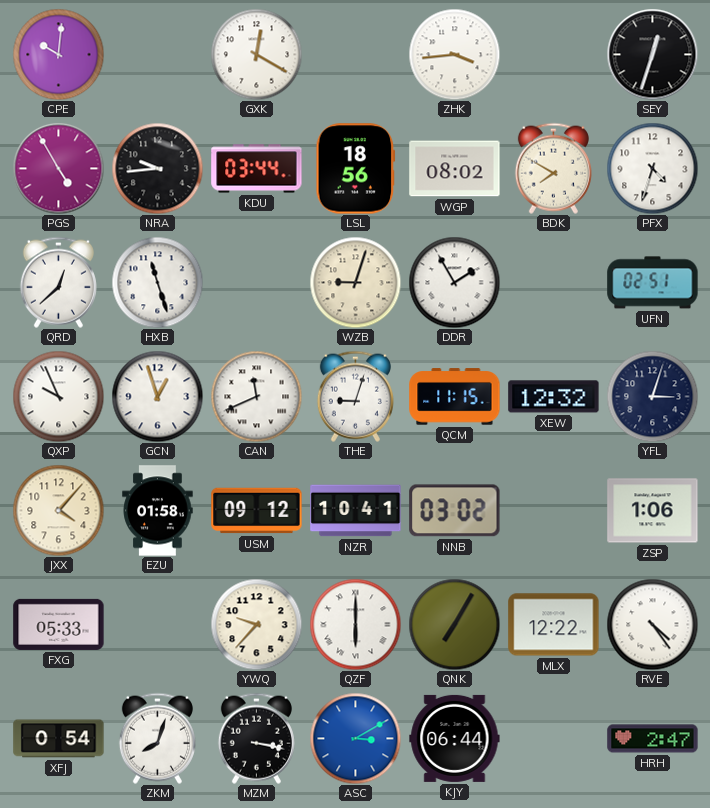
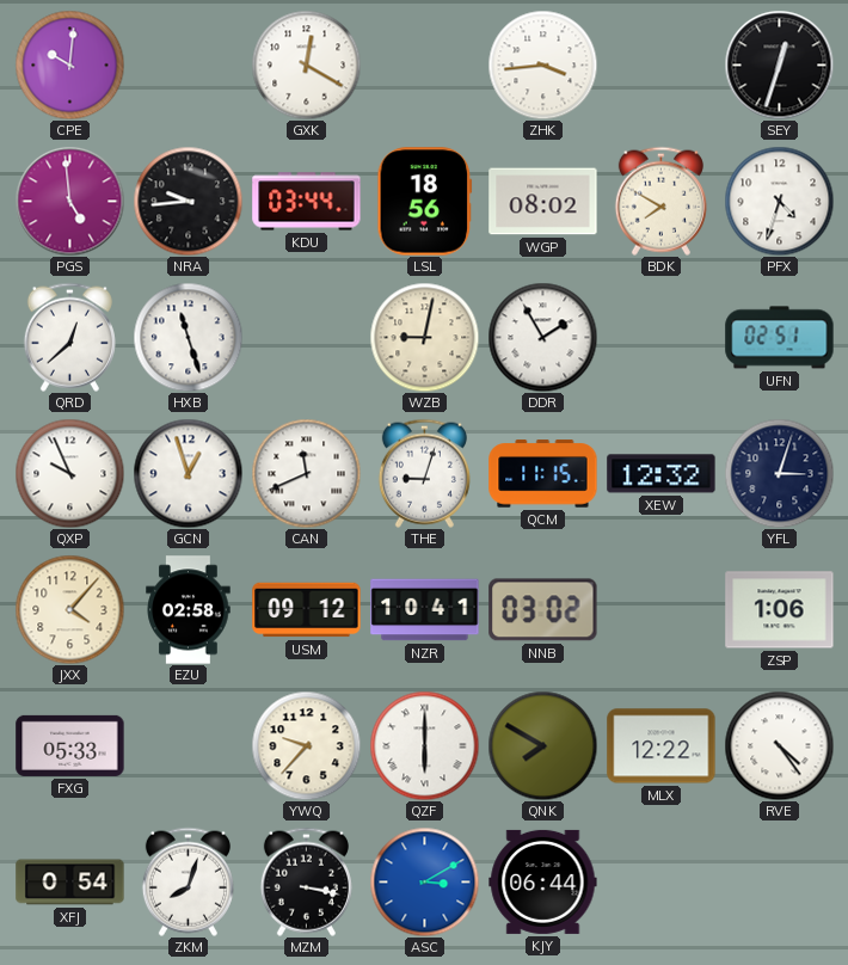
PGS: 4:55 -> 4:59
WZB: 9:03 -> 9:02
EZU: 01:58 -> 02:58
QNK: 7:05 -> 7:50
HRH: 2:47 -> none
